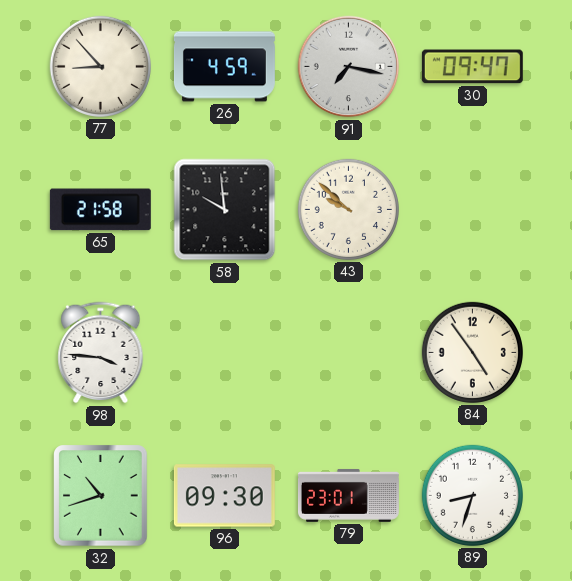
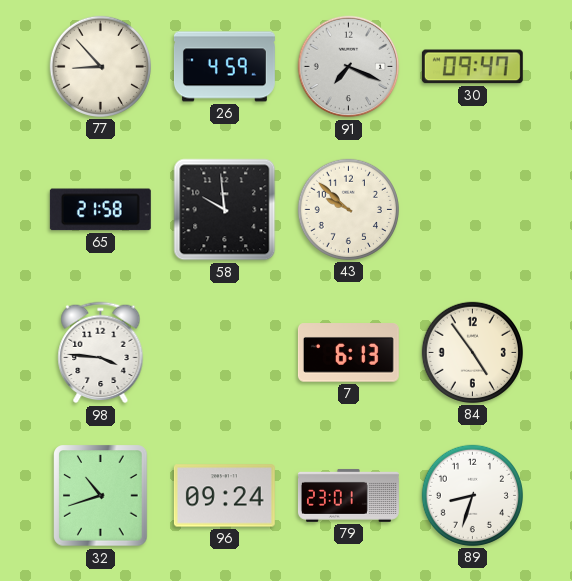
91: 7:17 -> 7:19
7: none -> 6:13
96: 09:30 -> 09:24
